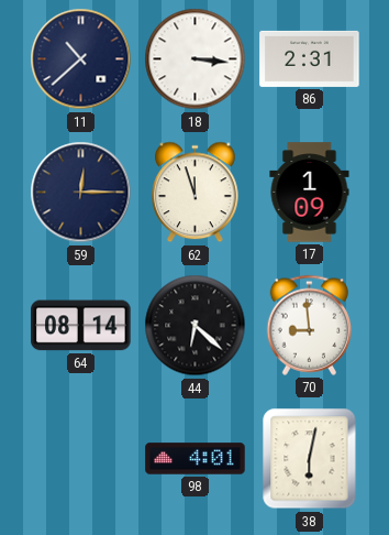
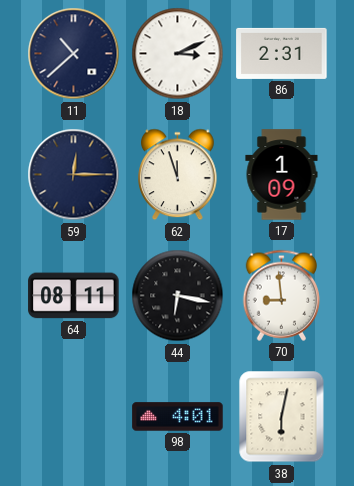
18: 3:16 -> 3:11
64: 08:14 -> 08:11
44: 6:22 -> 6:17
